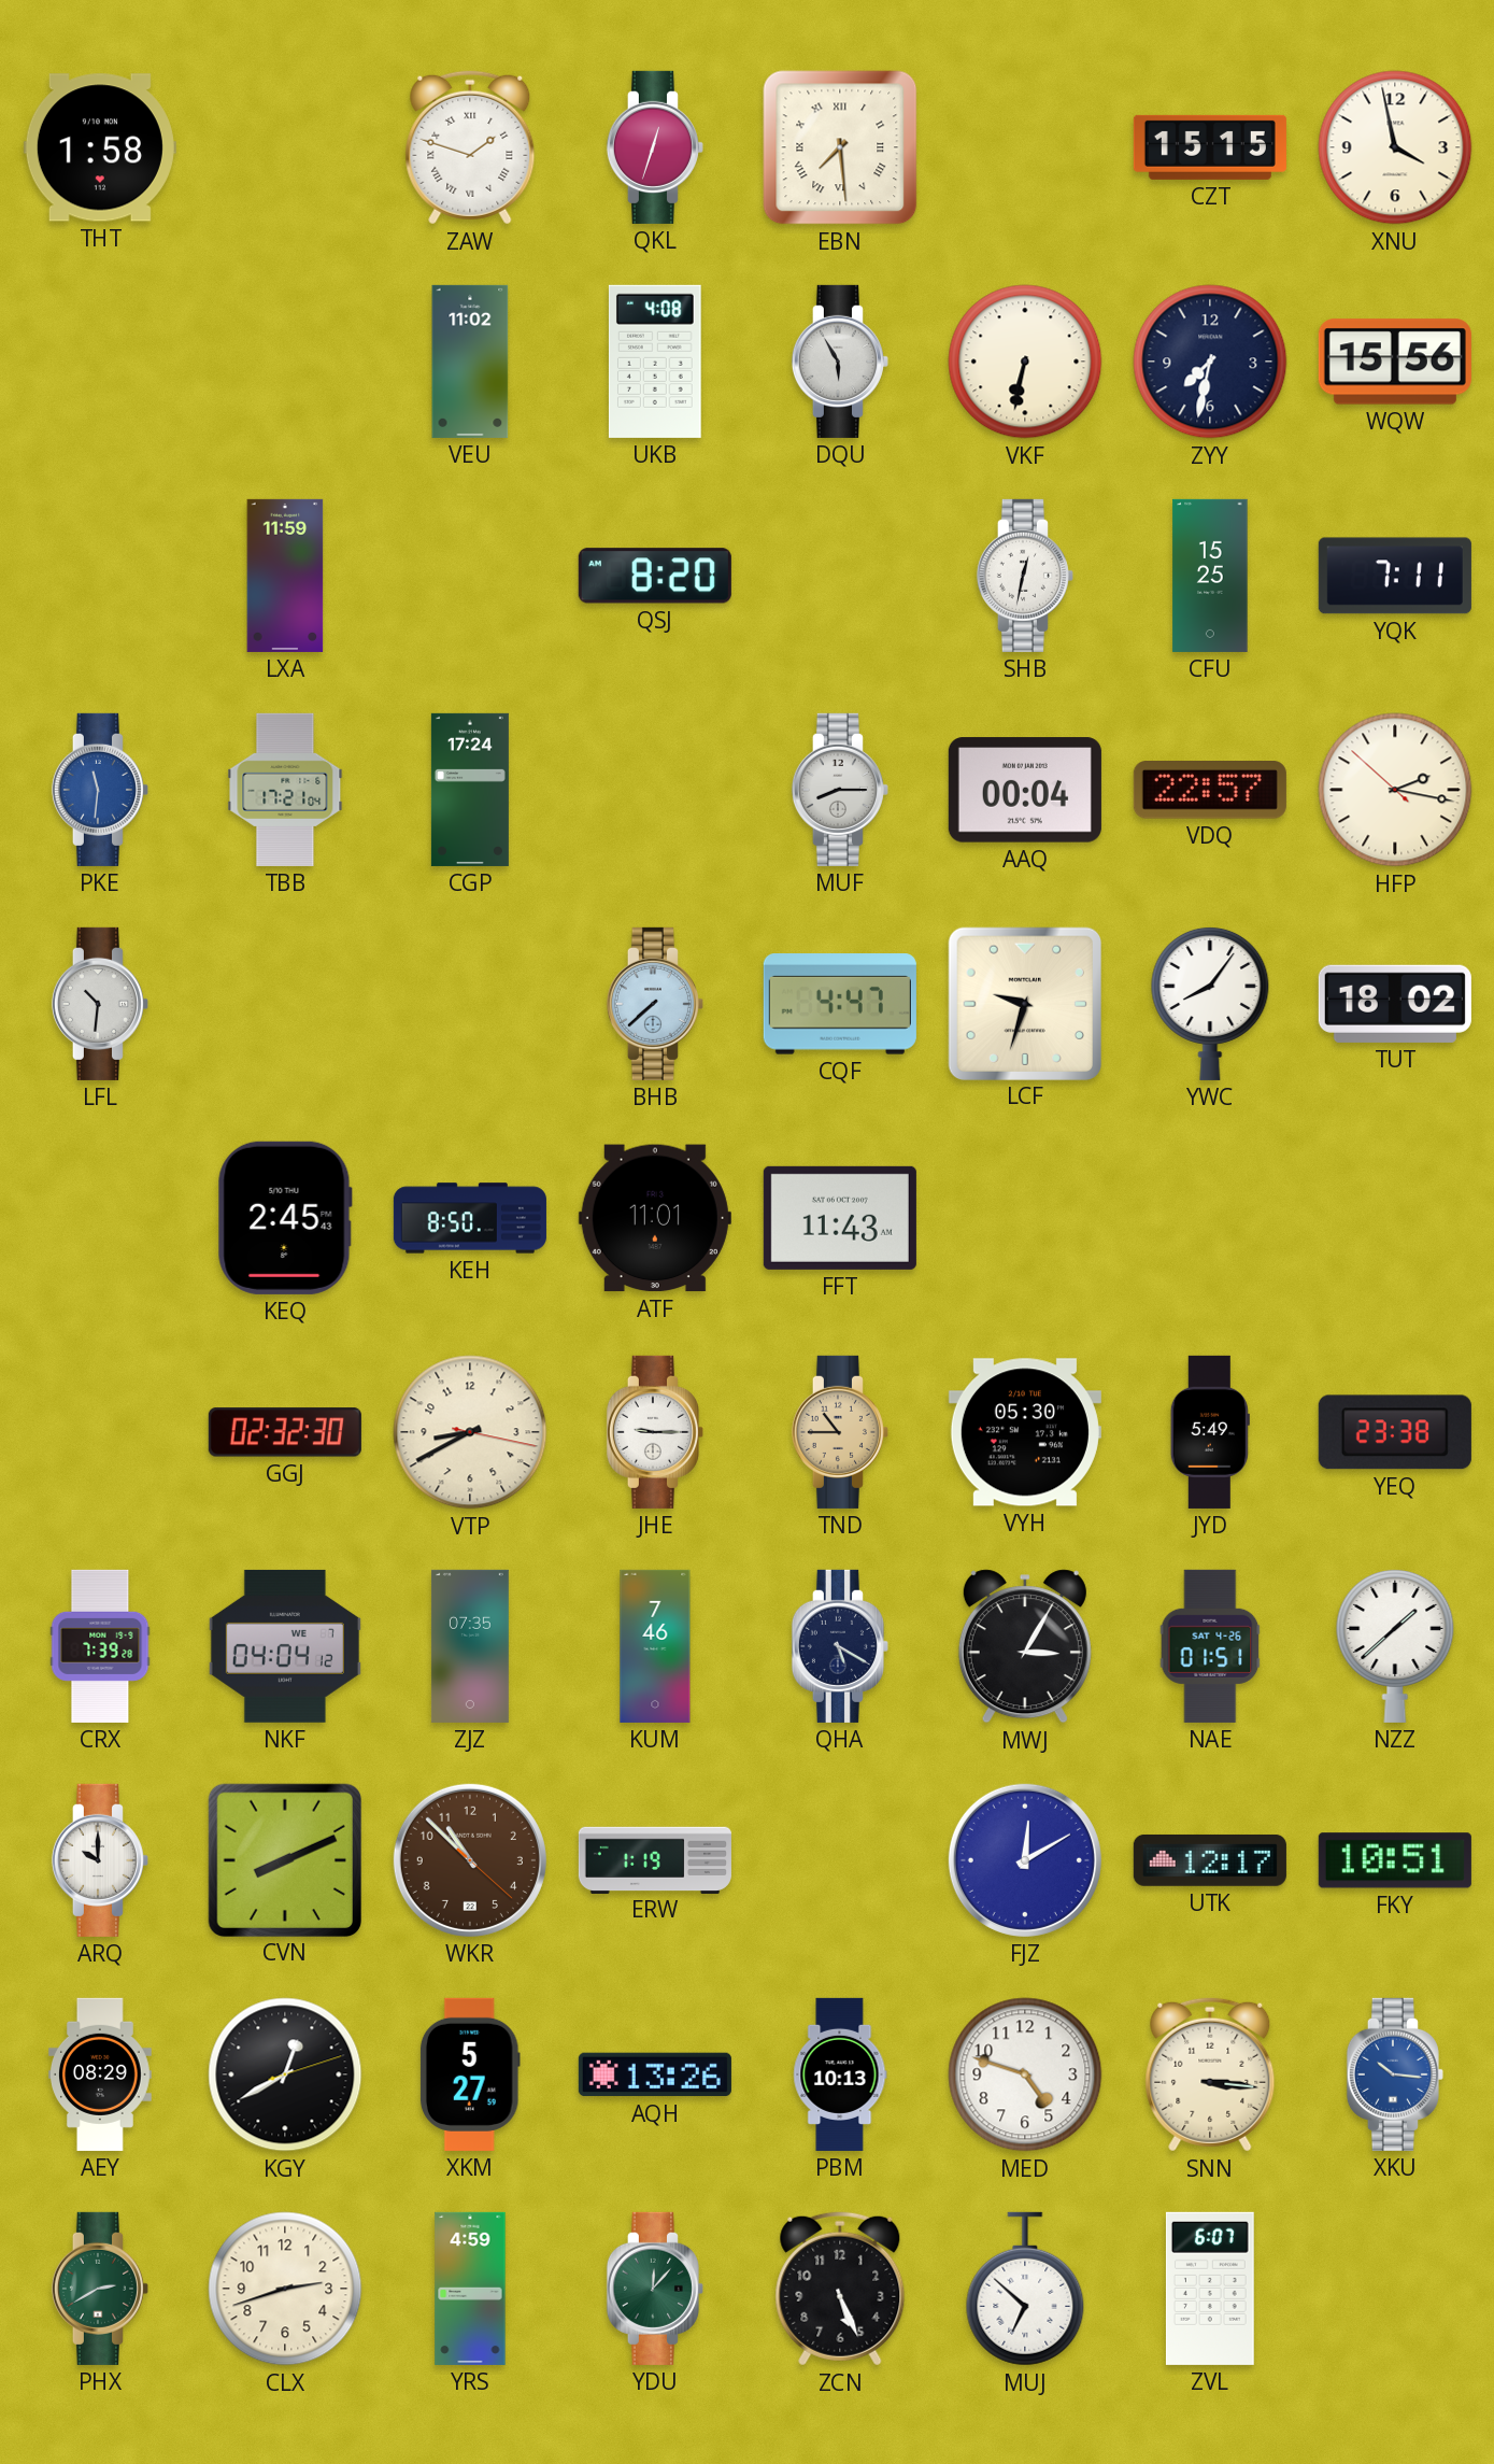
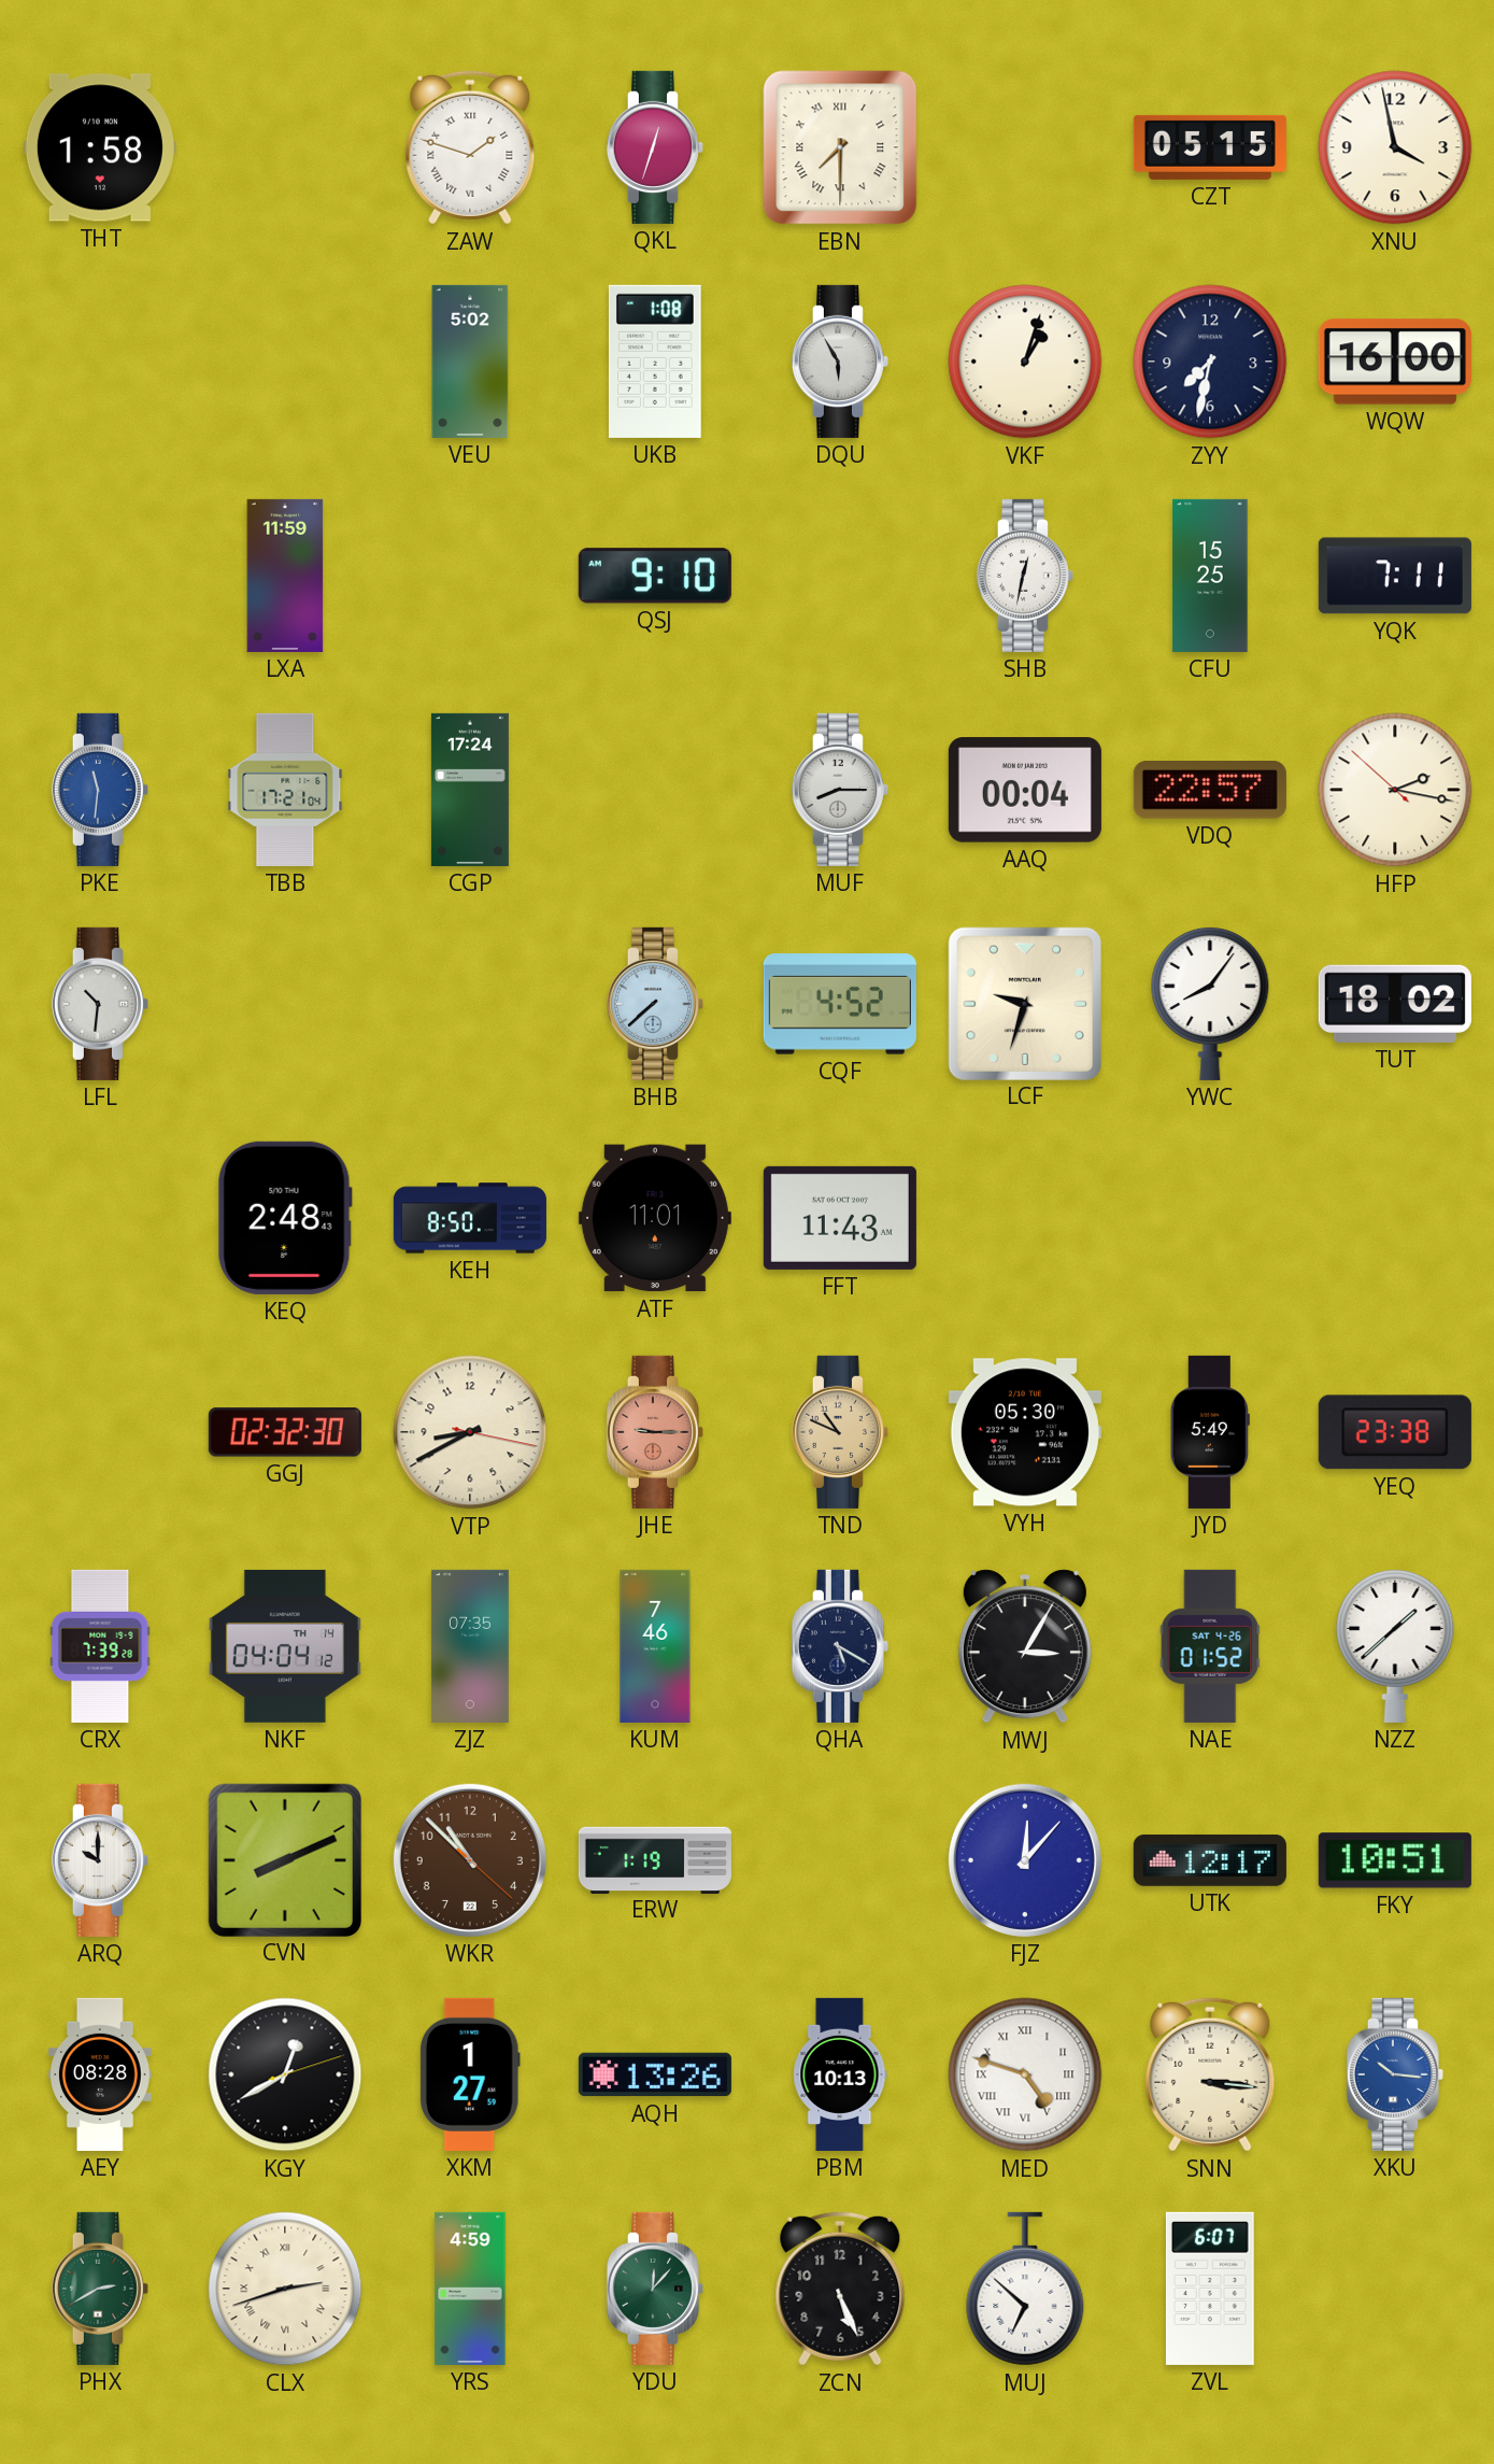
EBN: 7:29 -> 7:30
CZT: 15:15 -> 05:15
VEU: 11:02 -> 5:02
UKB: 4:08 -> 1:08
VKF: 6:32 -> 1:03
WQW: 15:56 -> 16:00
QSJ: 8:20 -> 9:10
CQF: 4:47 -> 4:52
KEQ: 2:45 -> 2:48
JHE dial: white -> salmon
TND: 10:45 -> 10:49
NKF date: WE 7 -> TH 14
NAE: 01:51 -> 01:52
FJZ: 12:10 -> 12:07
AEY: 08:29 -> 08:28
XKM: 5:27 -> 1:27
MED numerals: Arabic -> Roman
CLX numerals: Arabic -> Roman
